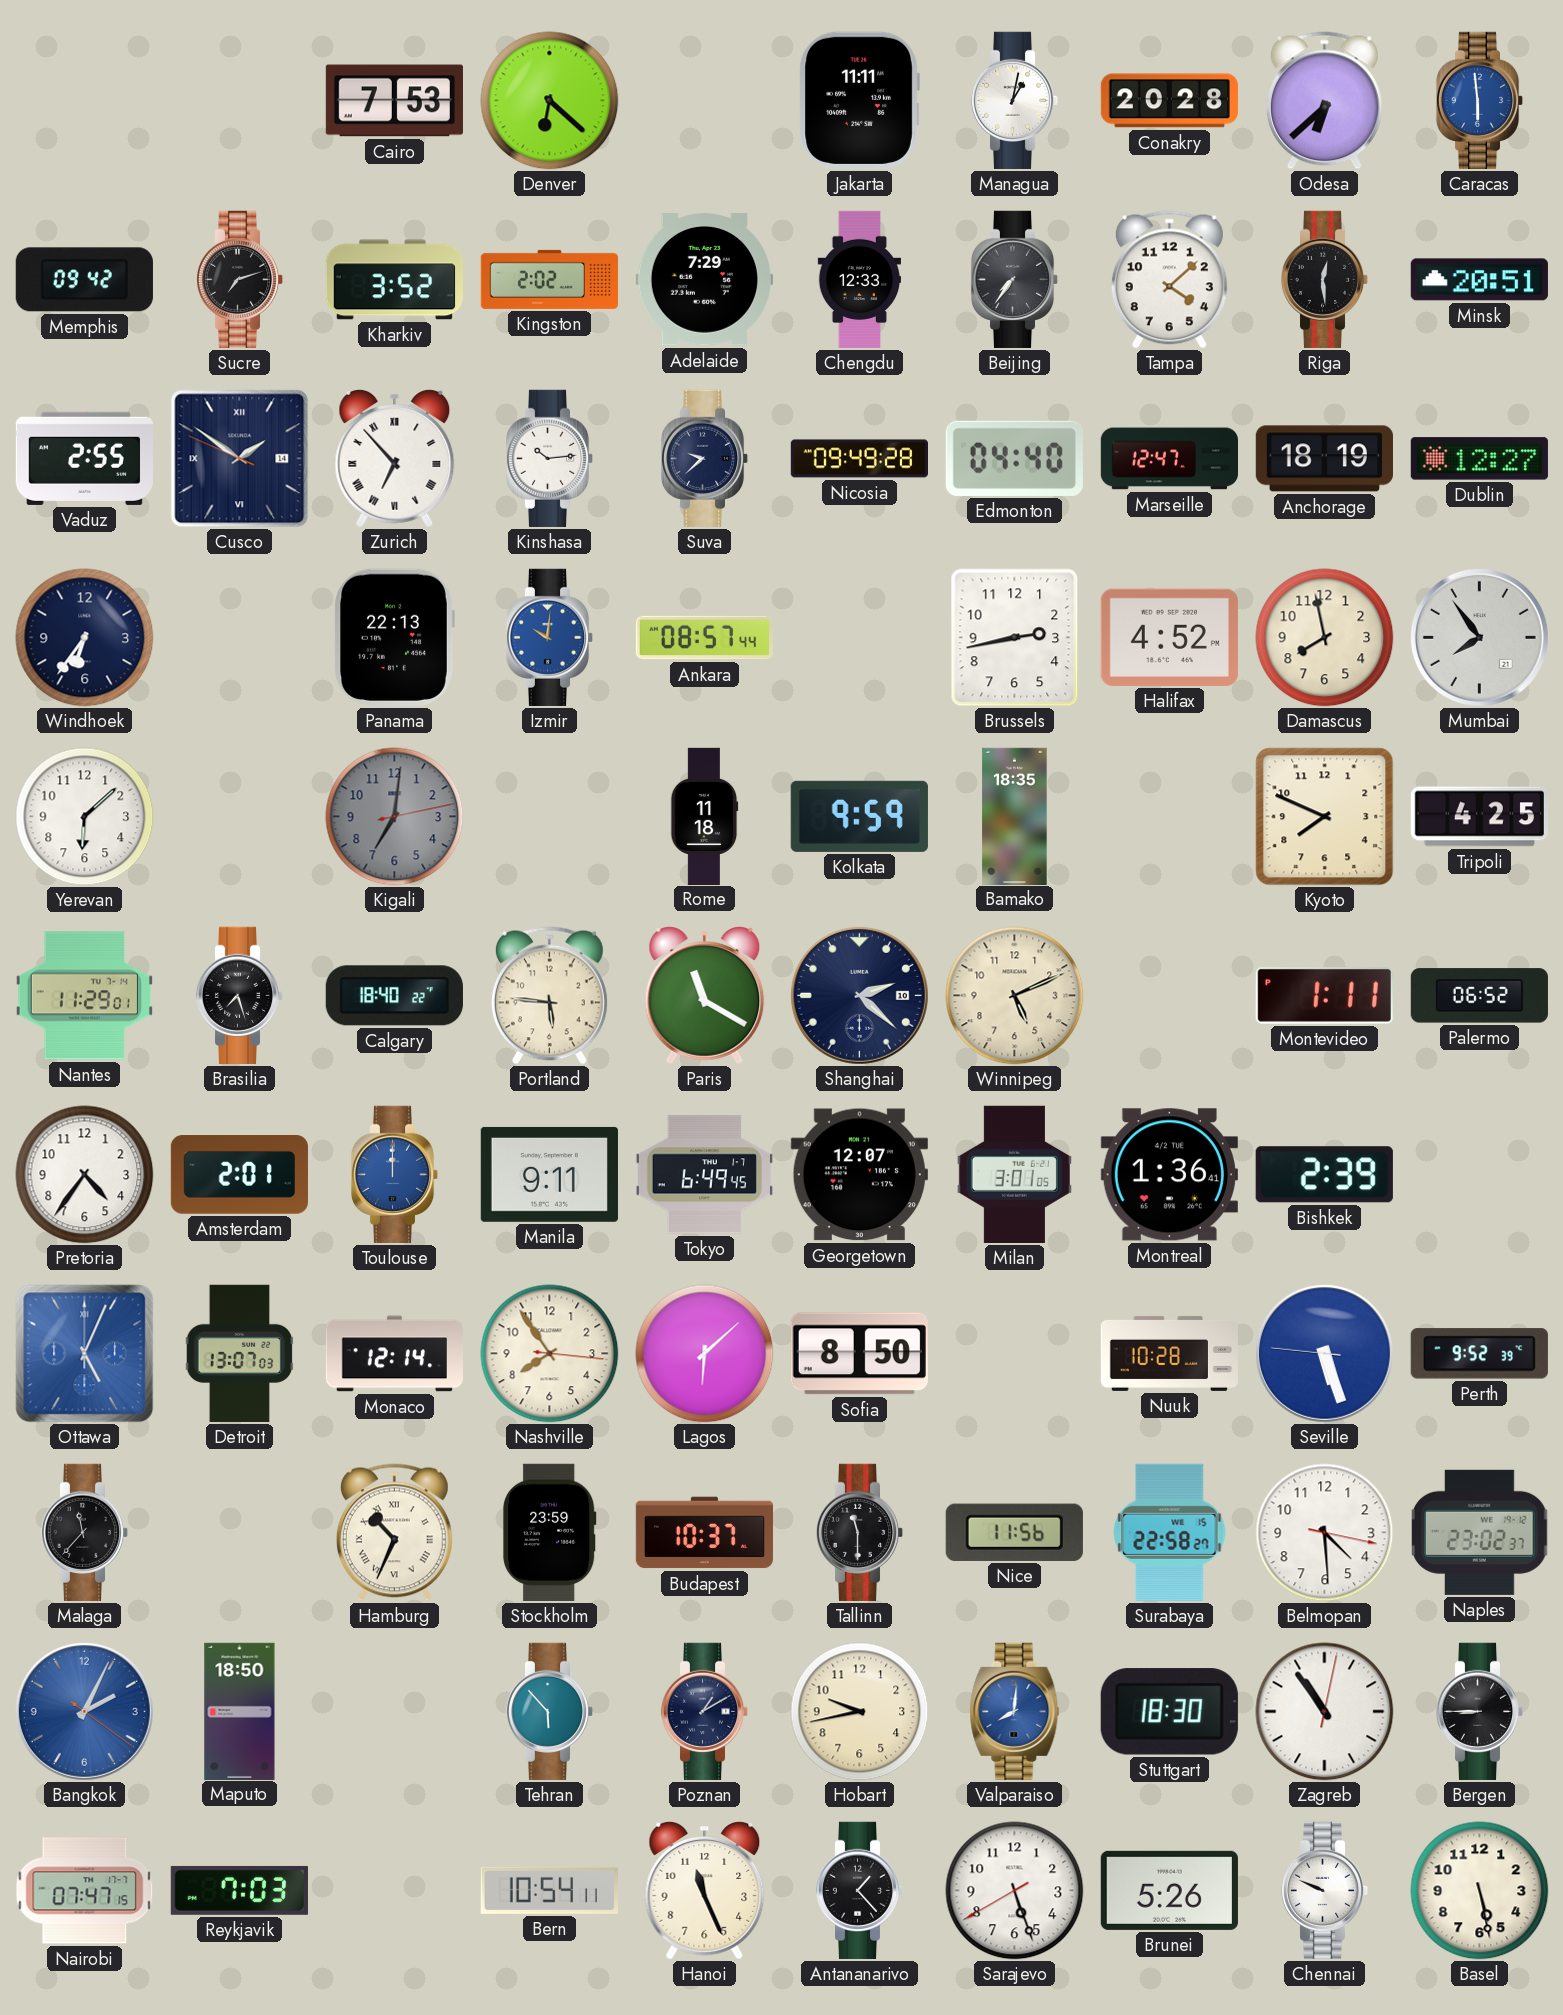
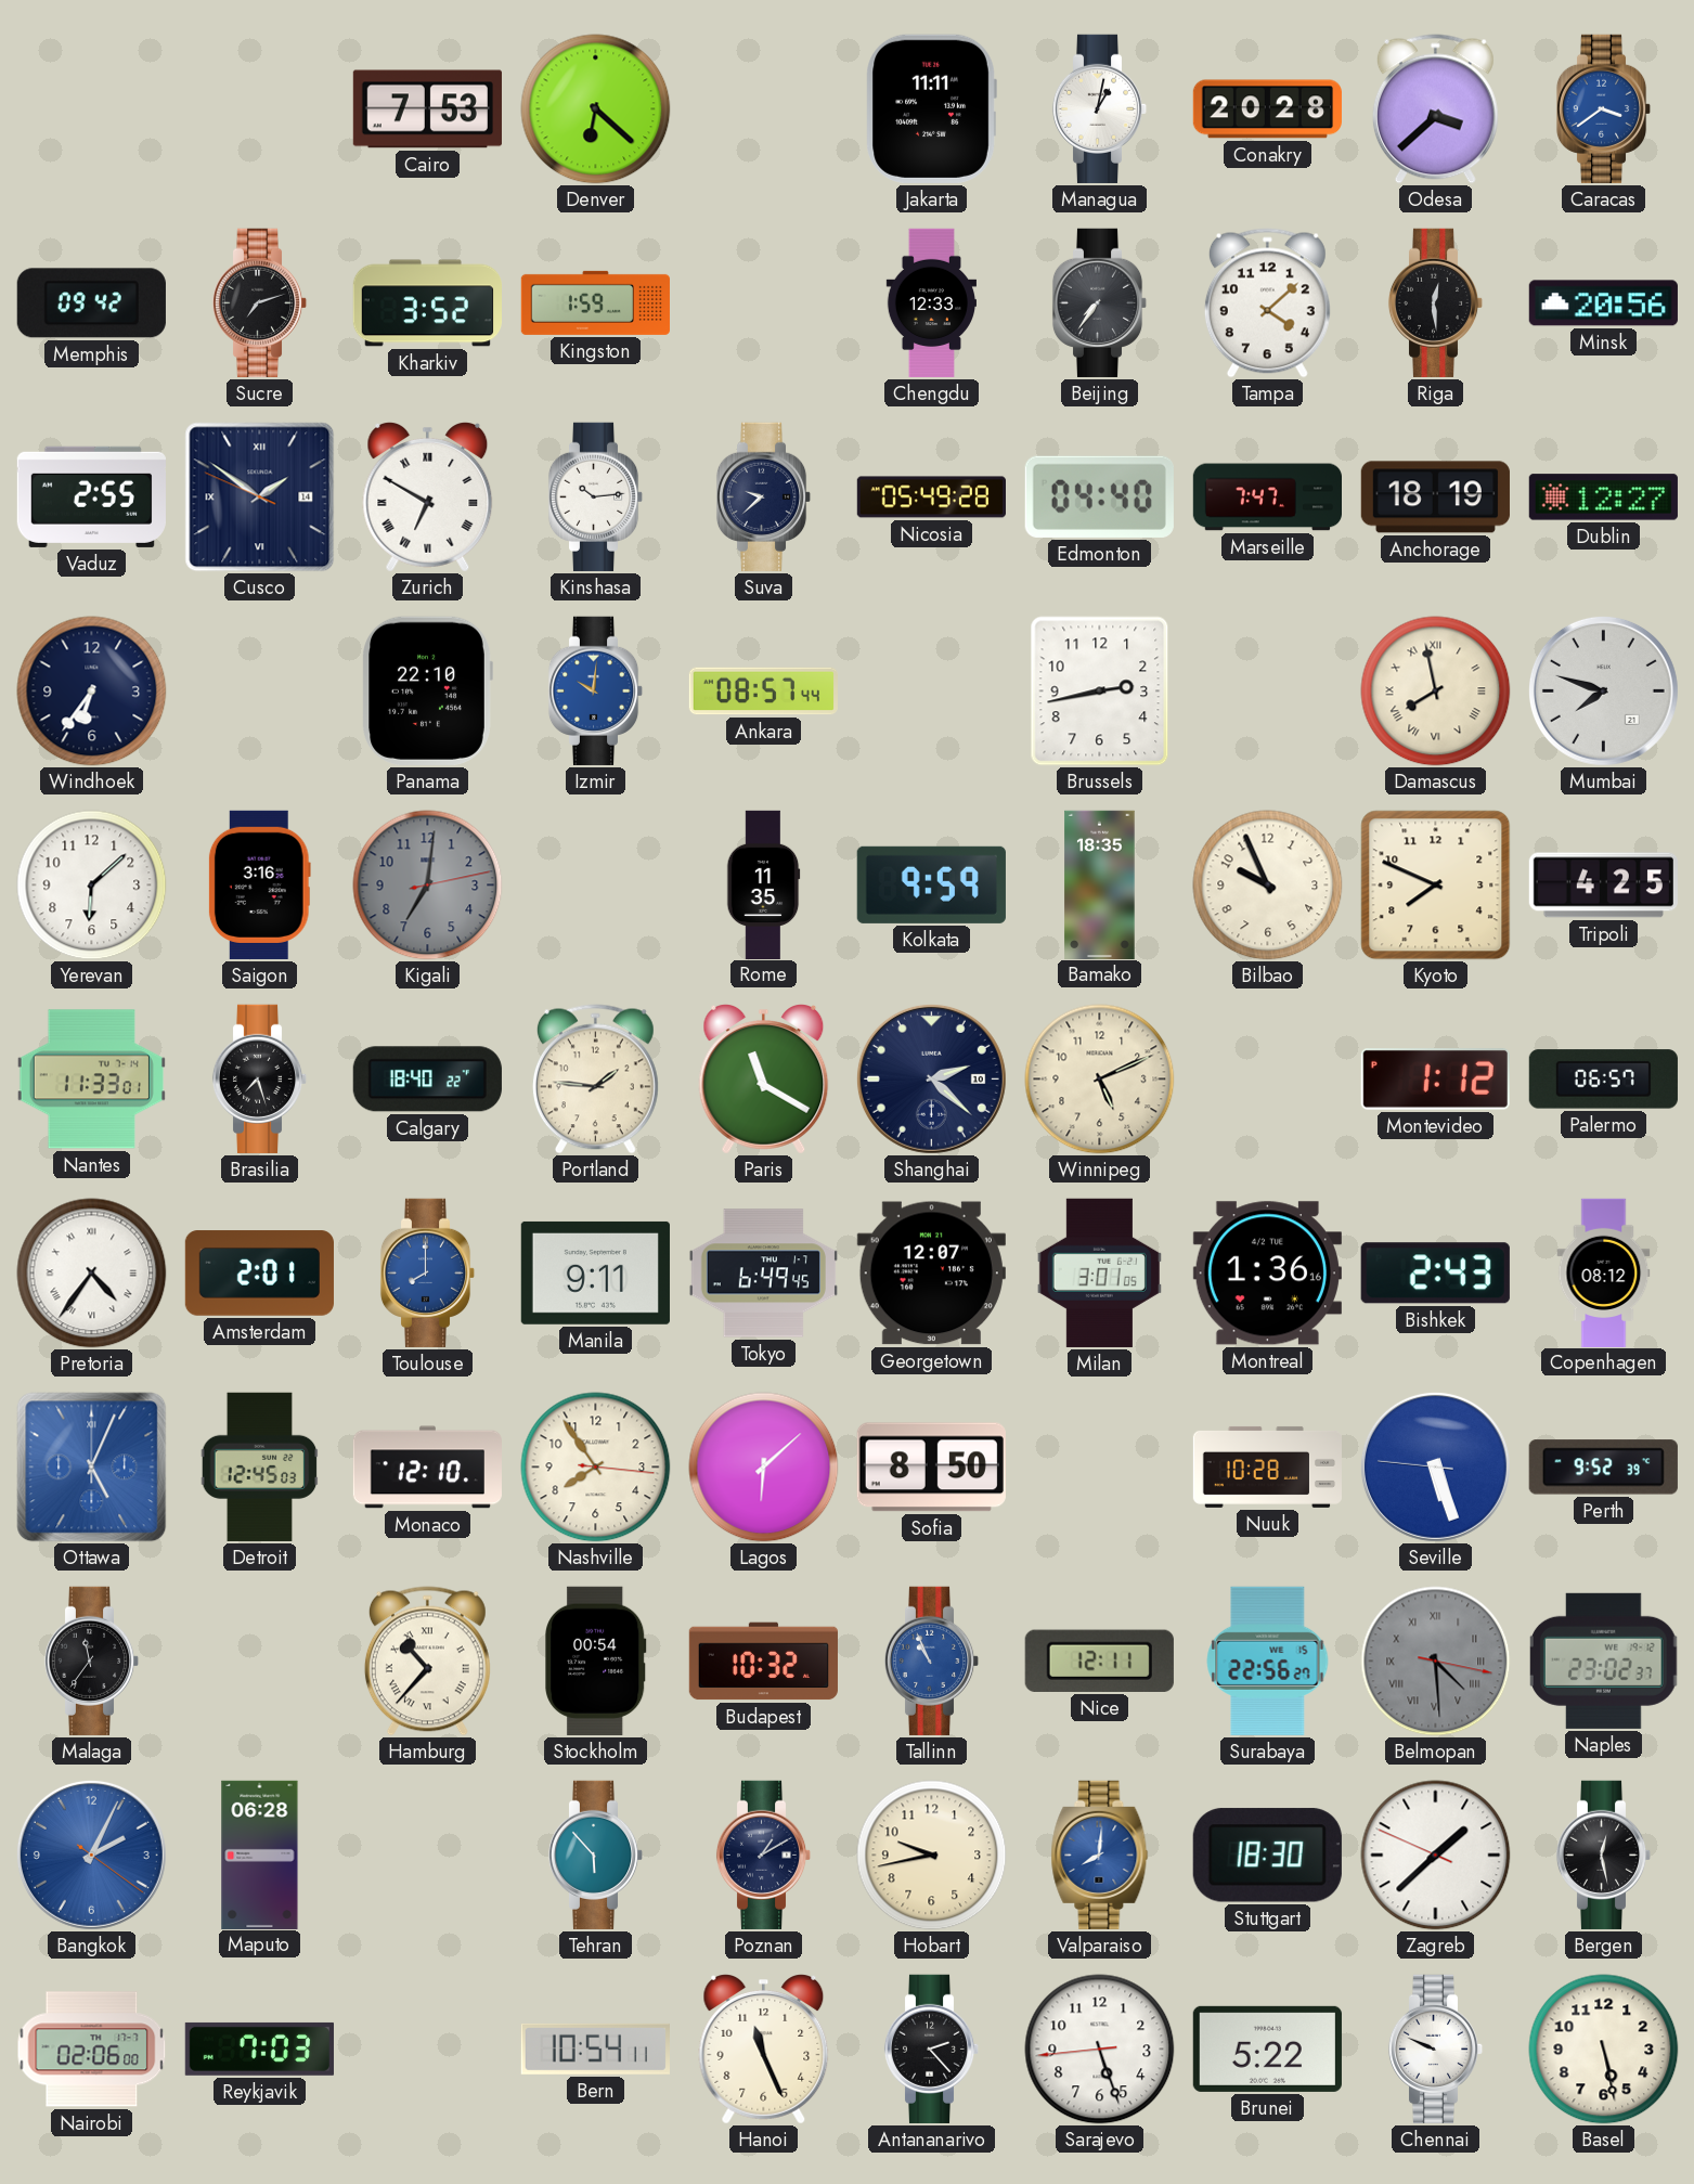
Odesa: 6:38 -> 3:38
Caracas: 5:59 -> 3:39
Kingston: 2:02 -> 1:59
Adelaide: 7:29 -> none
Minsk: 20:51 -> 20:56
Zurich: 6:53 -> 6:50
Nicosia: 09:49 -> 05:49
Marseille: 12:47 -> 7:47
Panama: 22:13 -> 22:10
Halifax: 4:52 -> none
Damascus numerals: Arabic -> Roman
Mumbai: 7:54 -> 7:48
Saigon: none -> 3:16
Rome: 11:18 -> 11:35
Bilbao: none -> 9:56
Nantes: 11:29 -> 11:33
Portland: 5:46 -> 1:46
Montevideo: 1:11 -> 1:12
Palermo: 06:52 -> 06:57
Pretoria numerals: Arabic -> Roman
Toulouse: 12:00 -> 8:00
Montreal: 1:36:41 -> 1:36:16
Bishkek: 2:39 -> 2:43
Copenhagen: none -> 08:12
Detroit: 13:07 -> 12:45
Monaco: 12:14 -> 12:10
Malaga: 11:37 -> 11:36
Hamburg: 10:34 -> 10:37
Stockholm: 23:59 -> 00:54
Budapest: 10:37 -> 10:32
Tallinn: 11:30 -> 10:56
Tallinn dial: black -> blue
Nice: 11:56 -> 12:11
Surabaya: 22:58 -> 22:56
Belmopan dial: white -> grey
Belmopan numerals: Arabic -> Roman
Maputo: 18:50 -> 06:28
Zagreb: 10:54 -> 1:37
Bergen: 8:45 -> 12:28
Nairobi: 07:47 -> 02:06
Antananarivo: 1:23 -> 2:23
Sarajevo: 5:26:40 -> 5:26:44
Brunei: 5:26 -> 5:22
